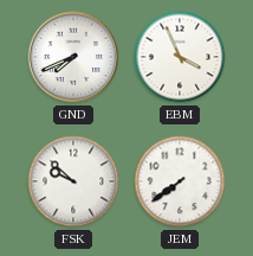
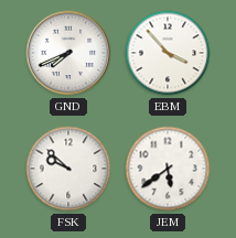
EBM: 3:56 -> 3:53
JEM: 7:39 -> 5:39
